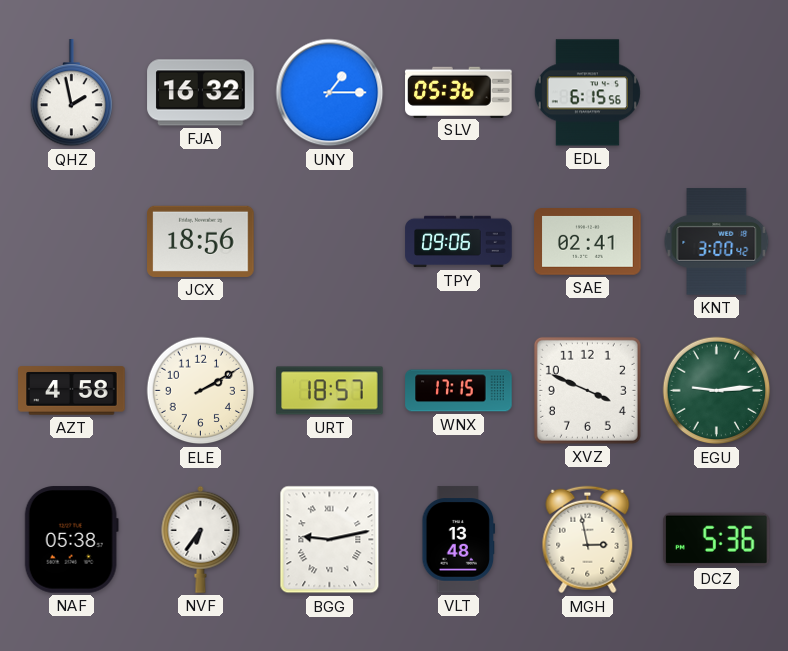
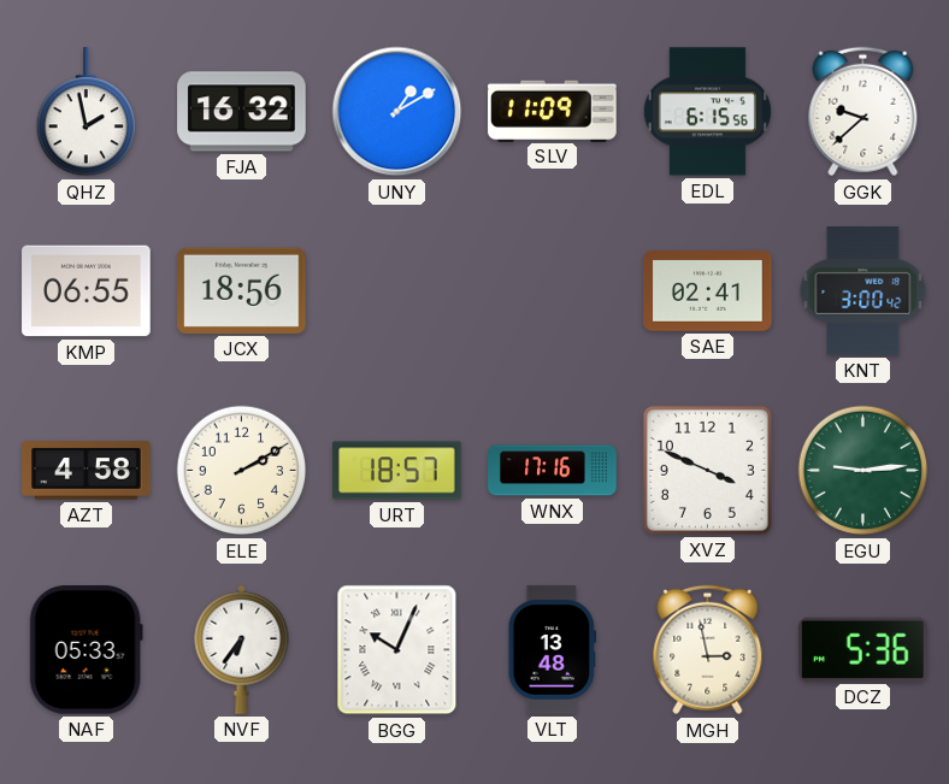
UNY: 1:15 -> 1:10
SLV: 05:36 -> 11:09
GGK: none -> 9:38
KMP: none -> 06:55
TPY: 09:06 -> none
WNX: 17:15 -> 17:16
NAF: 05:38 -> 05:33
BGG: 9:13 -> 10:04
